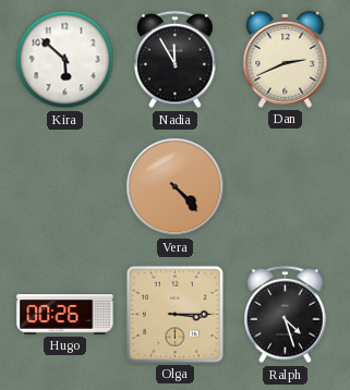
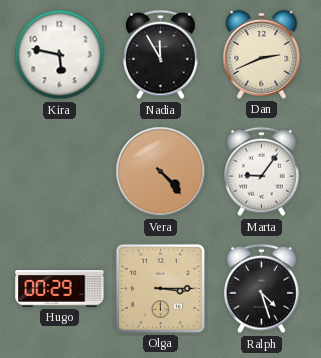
Kira: 5:52 -> 5:47
Marta: none -> 9:06
Hugo: 00:26 -> 00:29
